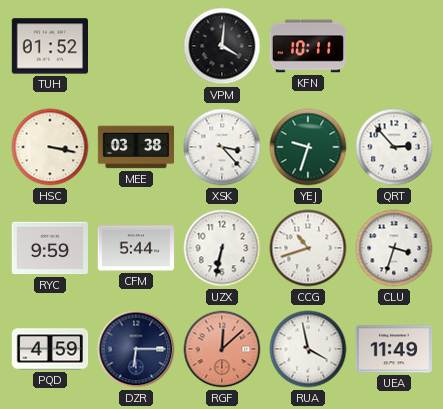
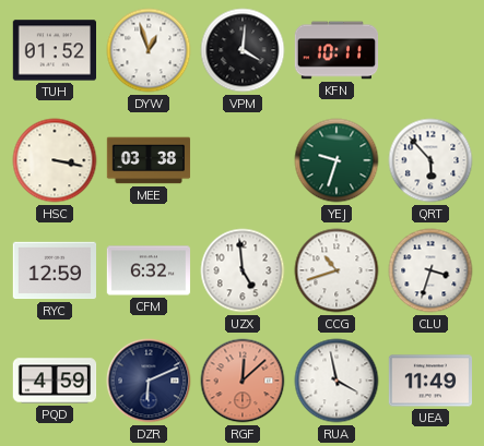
DYW: none -> 12:57
XSK: 3:23 -> none
QRT: 2:53 -> 5:53
RYC: 9:59 -> 12:59
CFM: 5:44 -> 6:32
UZX: 6:32 -> 4:59
DZR: 6:15 -> 6:11
